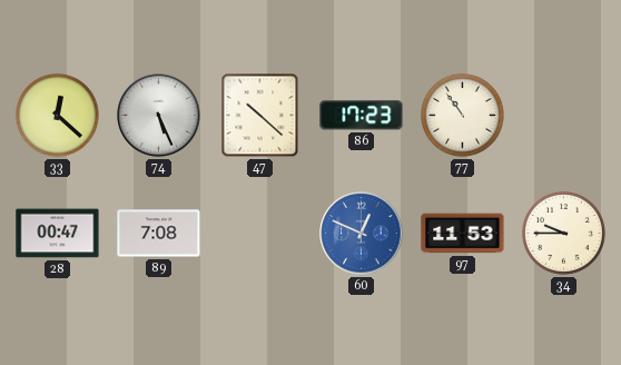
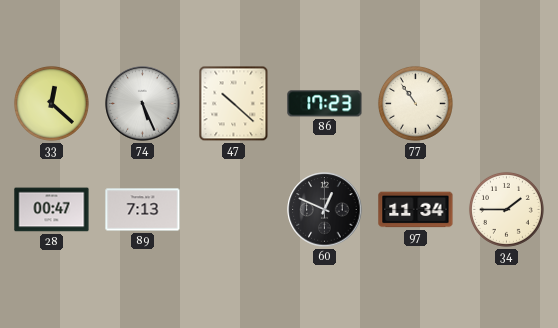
89: 7:08 -> 7:13
60 dial: blue -> black
97: 11:53 -> 11:34
34: 9:45 -> 1:45
